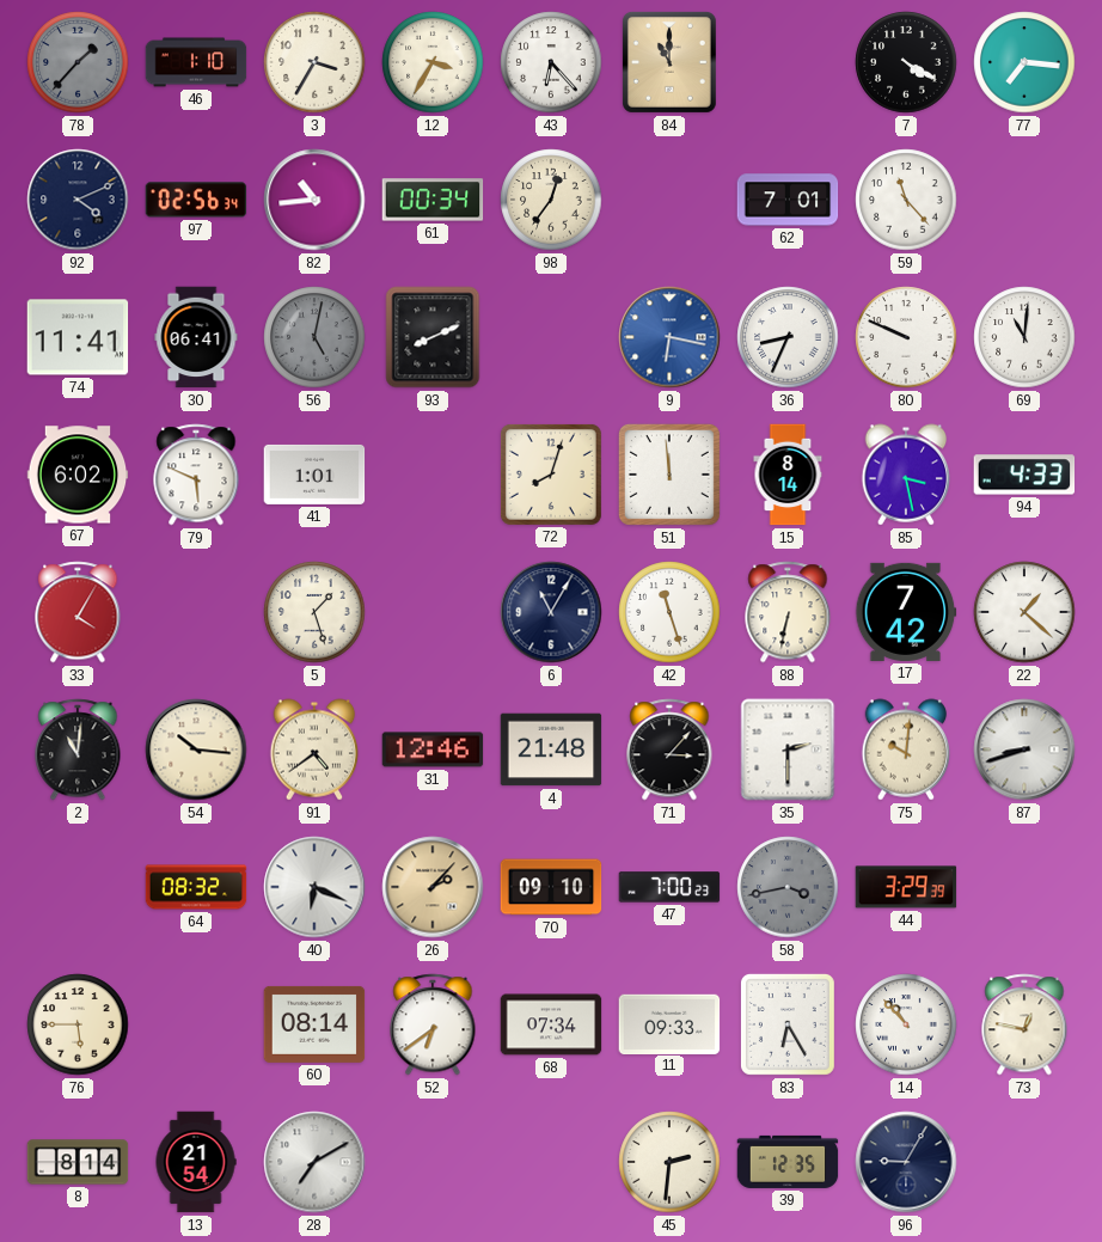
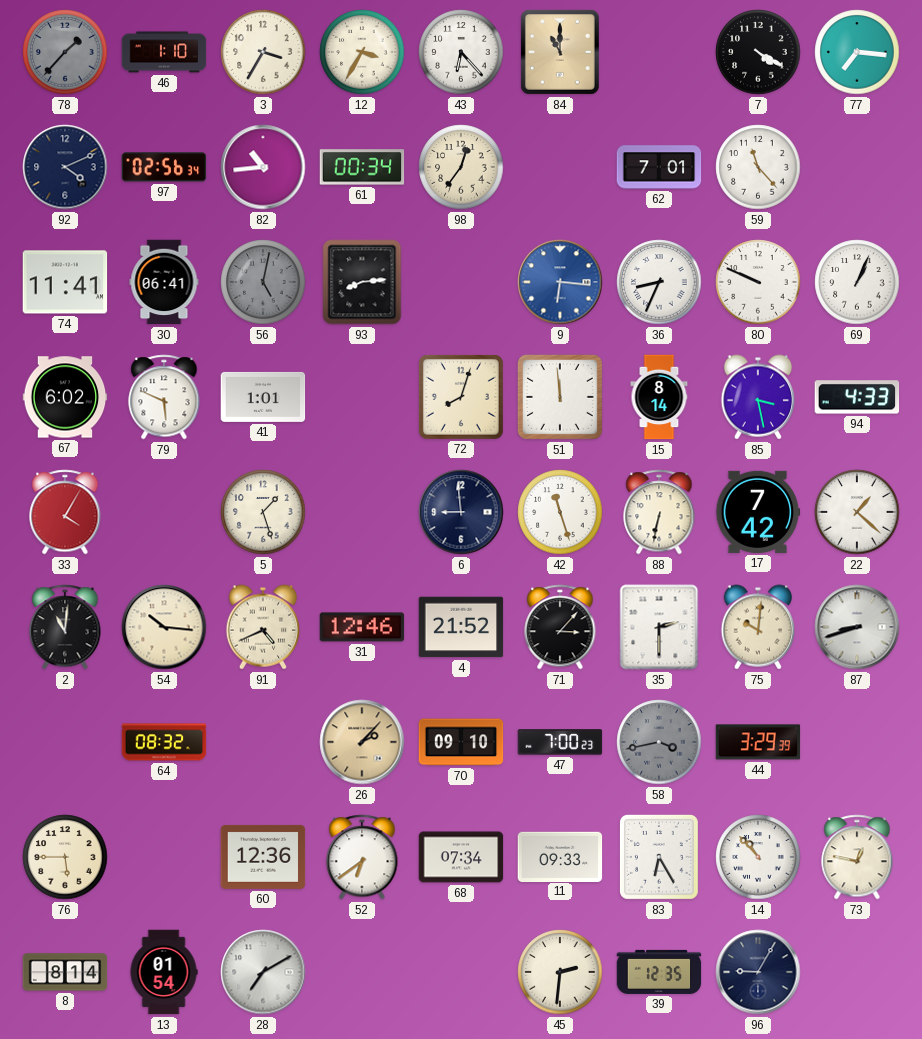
93: 8:11 -> 8:14
9: 6:17 -> 6:16
69: 11:01 -> 1:04
6: 11:05 -> 8:59
91: 4:39 -> 4:41
4: 21:48 -> 21:52
40: 6:19 -> none
60: 08:14 -> 12:36
13: 21:54 -> 01:54
